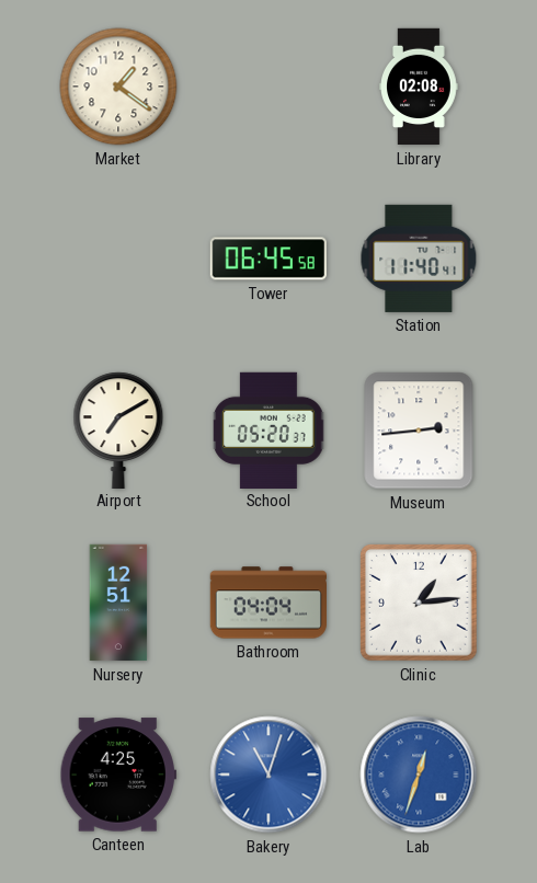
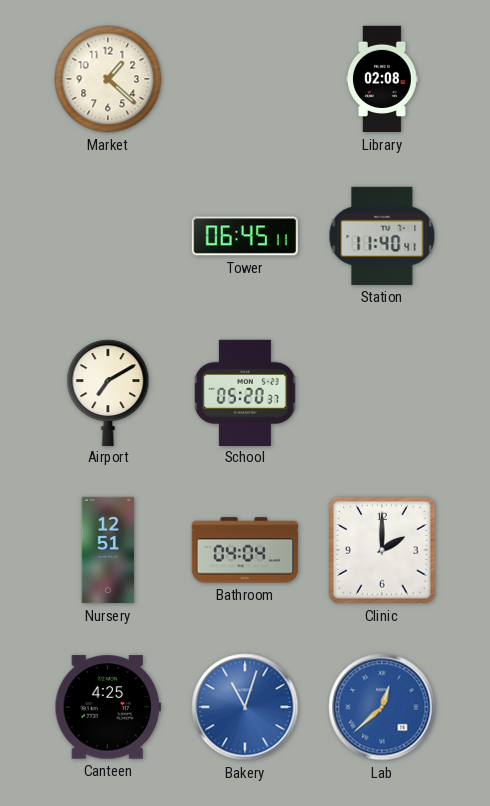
Market: 1:21 -> 1:22
Tower: 06:45:58 -> 06:45:11
Museum: 2:44 -> none
Clinic: 1:14 -> 2:00
Lab: 12:33 -> 12:38
